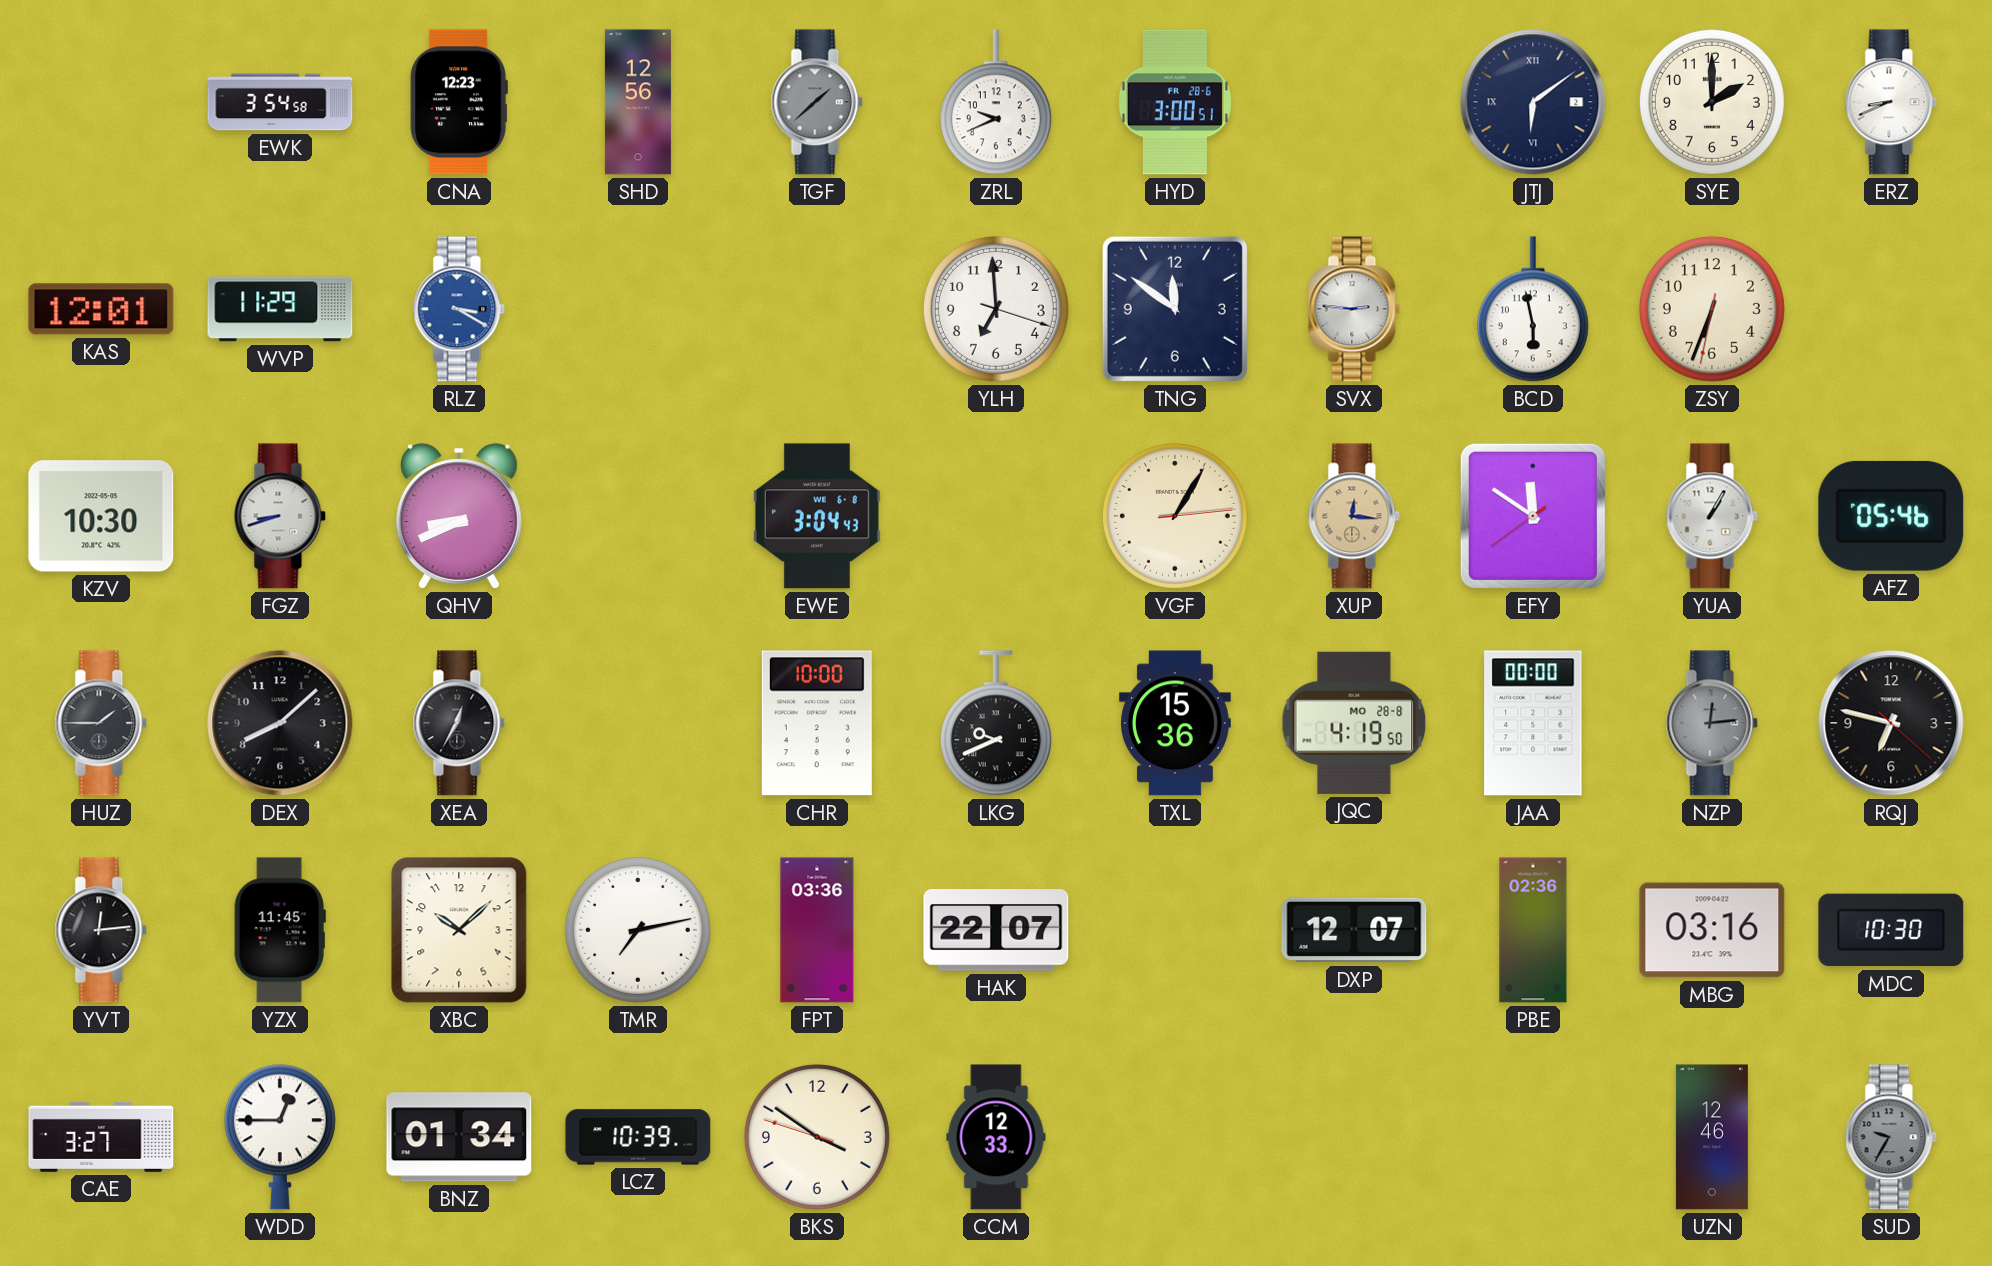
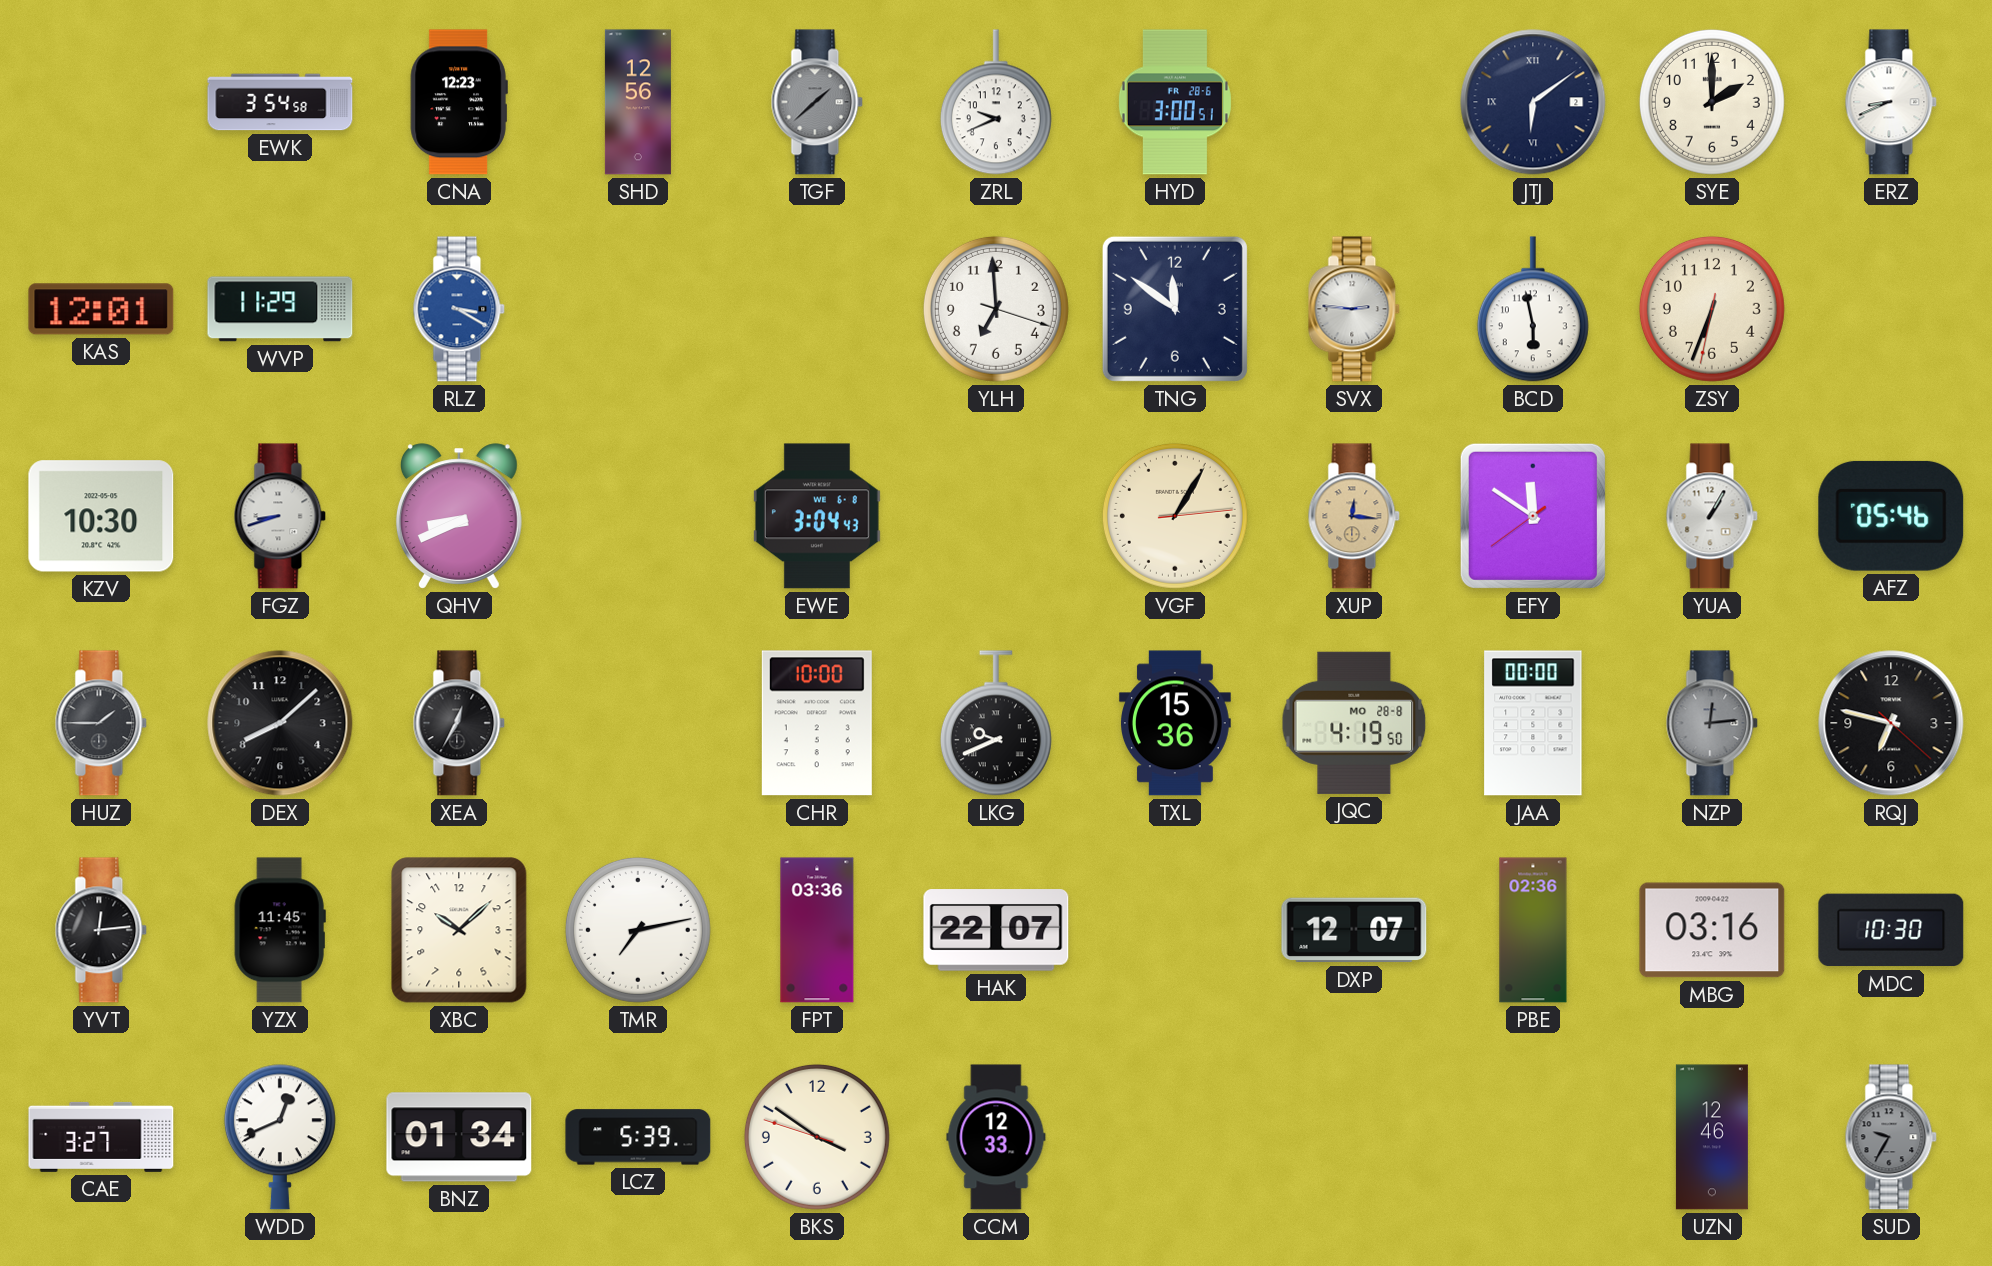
WDD: 12:45 -> 12:41
LCZ: 10:39 -> 5:39
